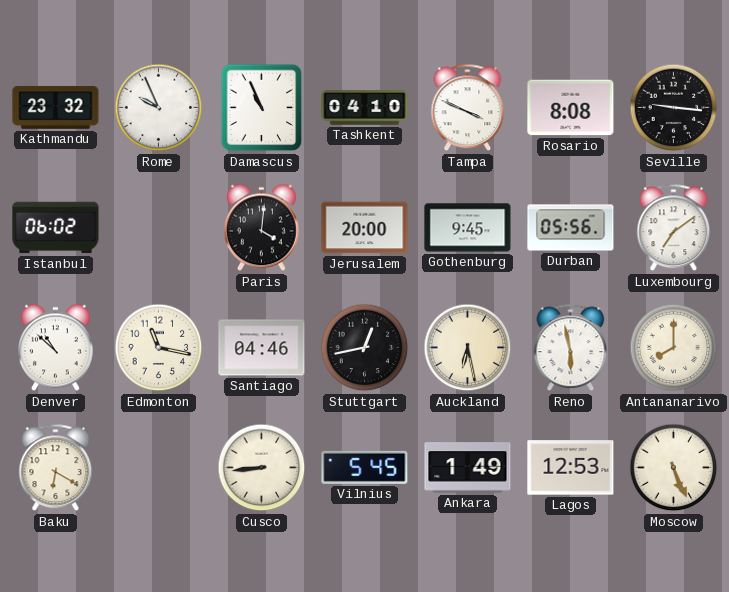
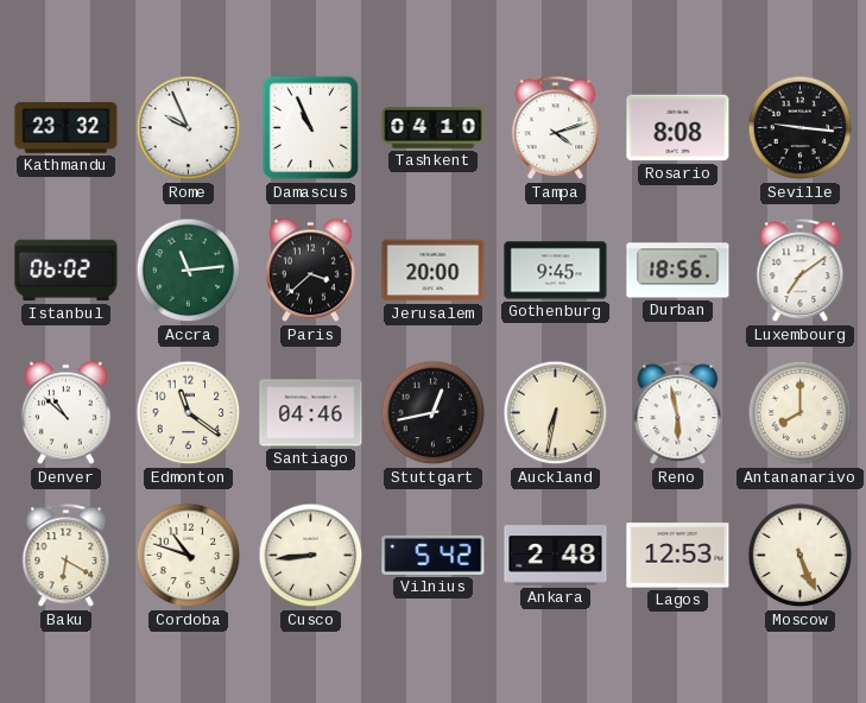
Tampa: 3:49 -> 4:12
Accra: none -> 11:14
Paris: 4:01 -> 3:38
Durban: 05:56 -> 18:56
Edmonton: 11:17 -> 11:21
Auckland: 6:28 -> 6:32
Cordoba: none -> 10:48
Vilnius: 5:45 -> 5:42
Ankara: 1:49 -> 2:48
